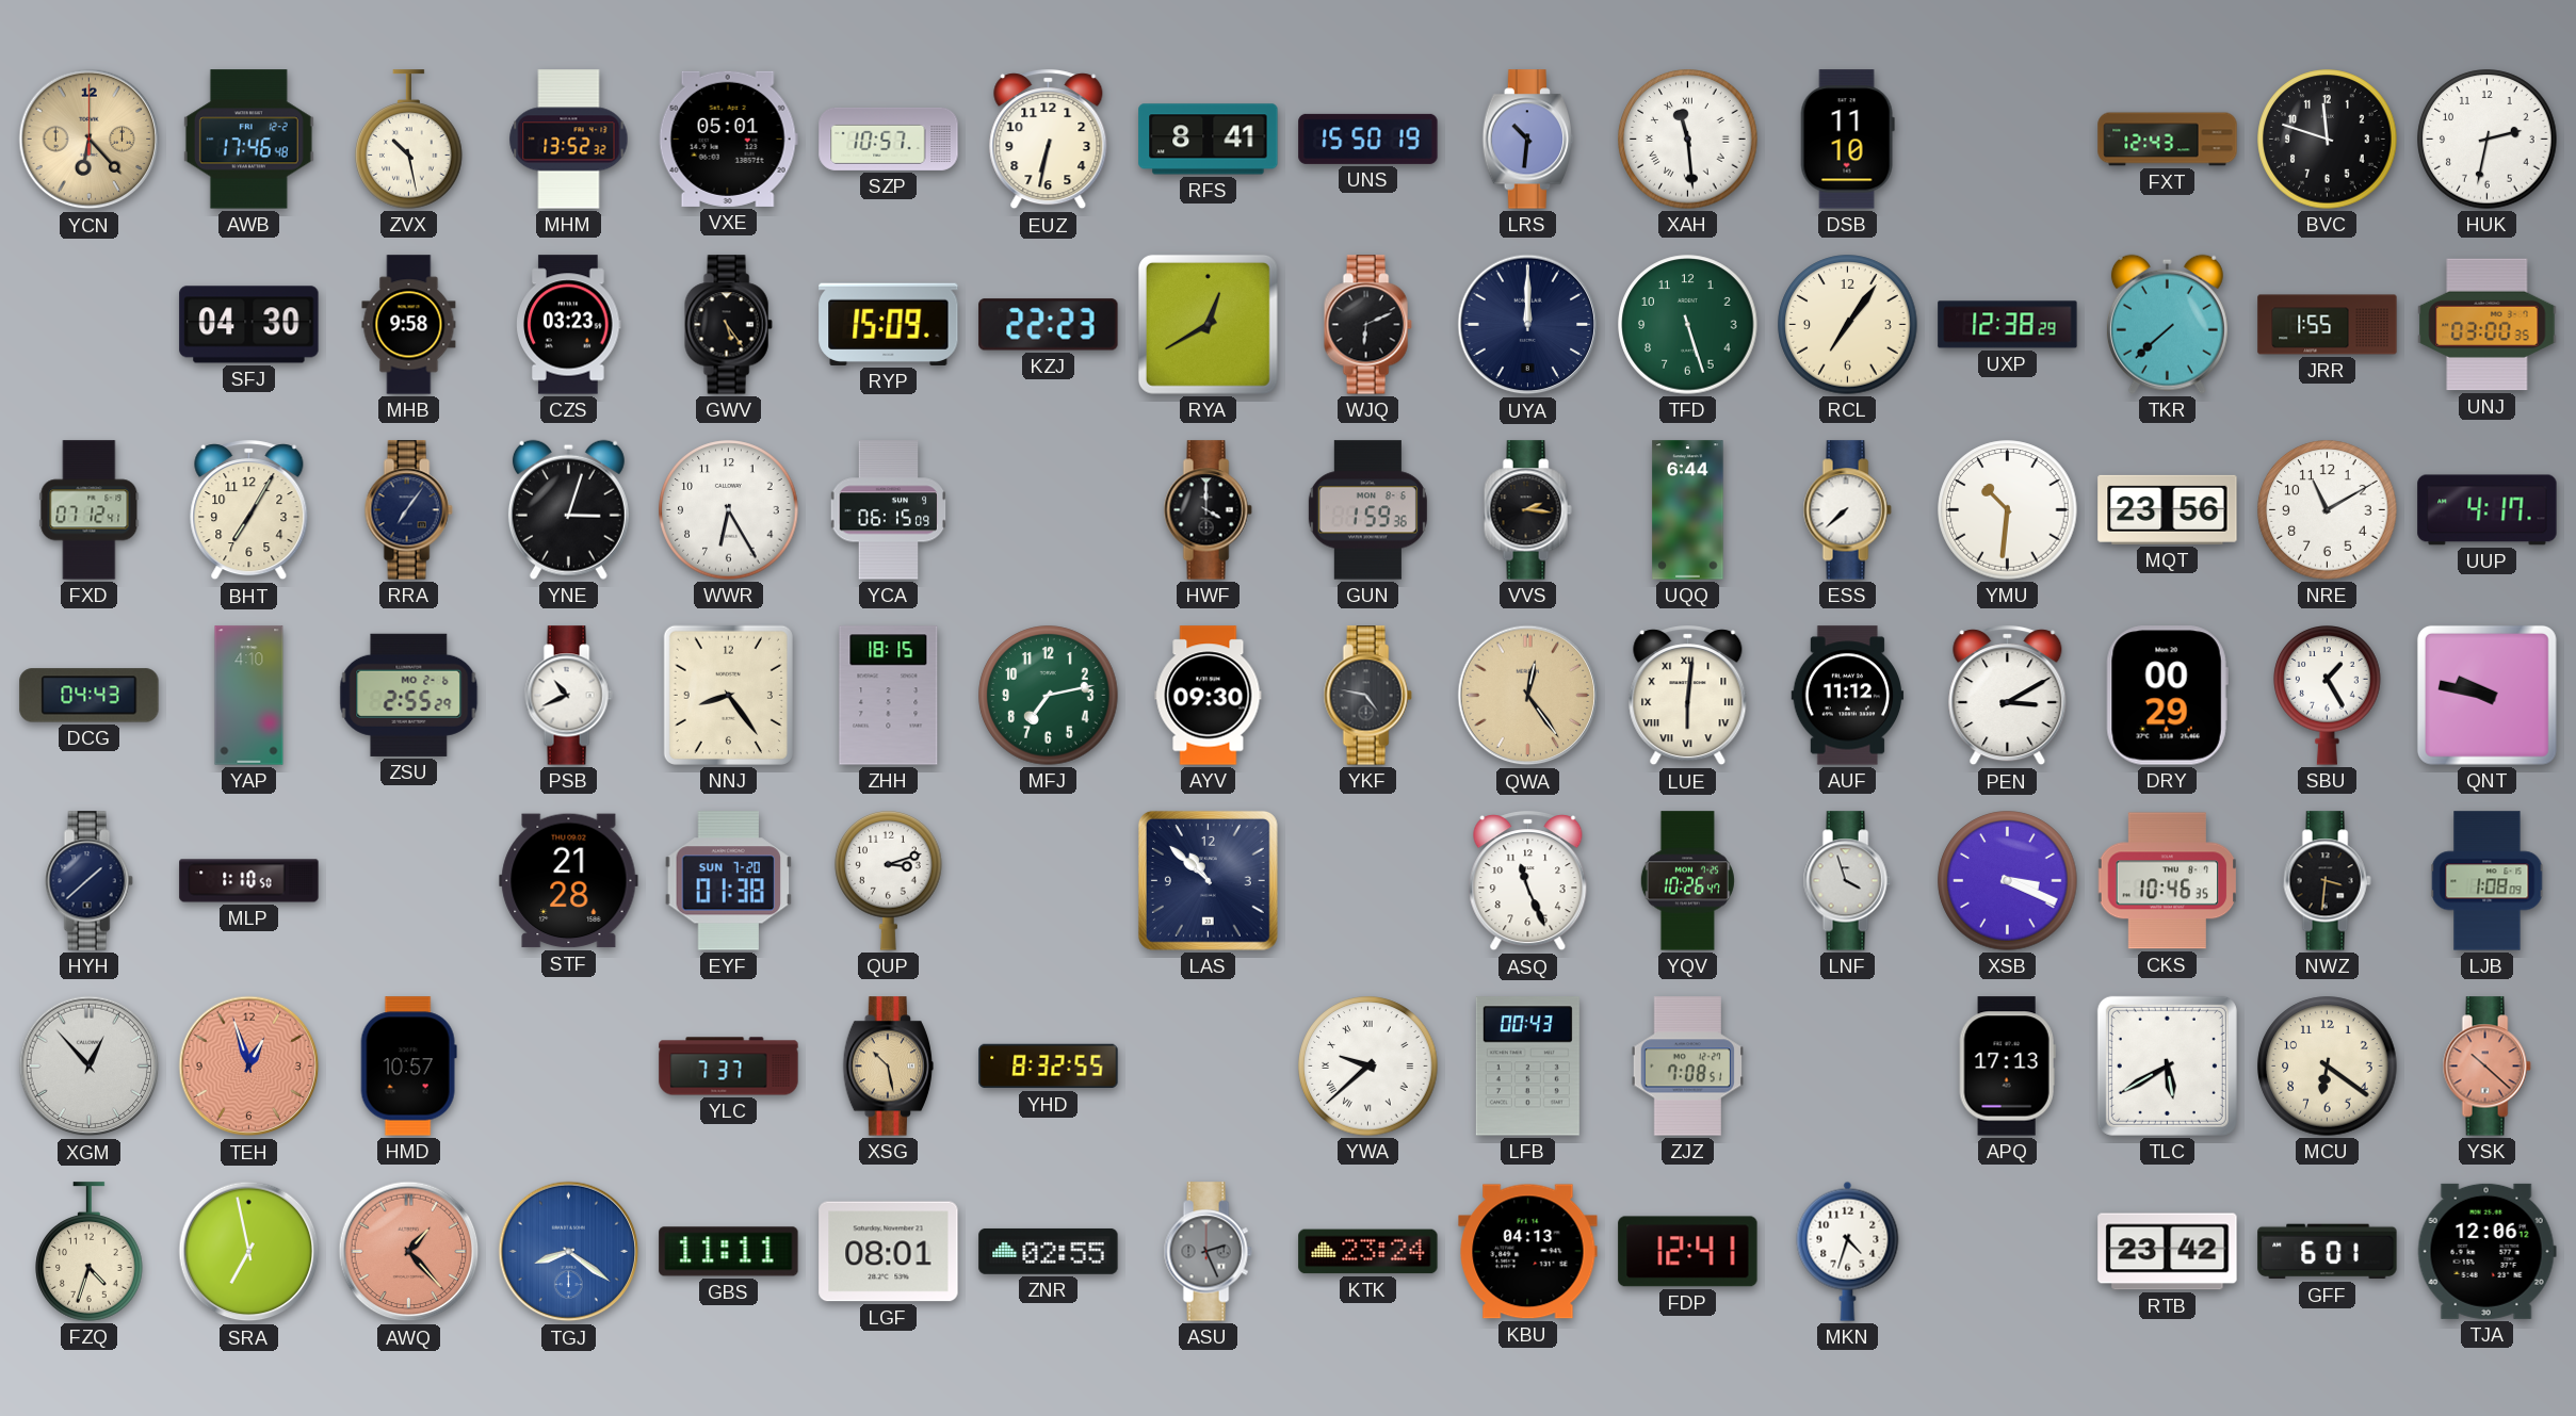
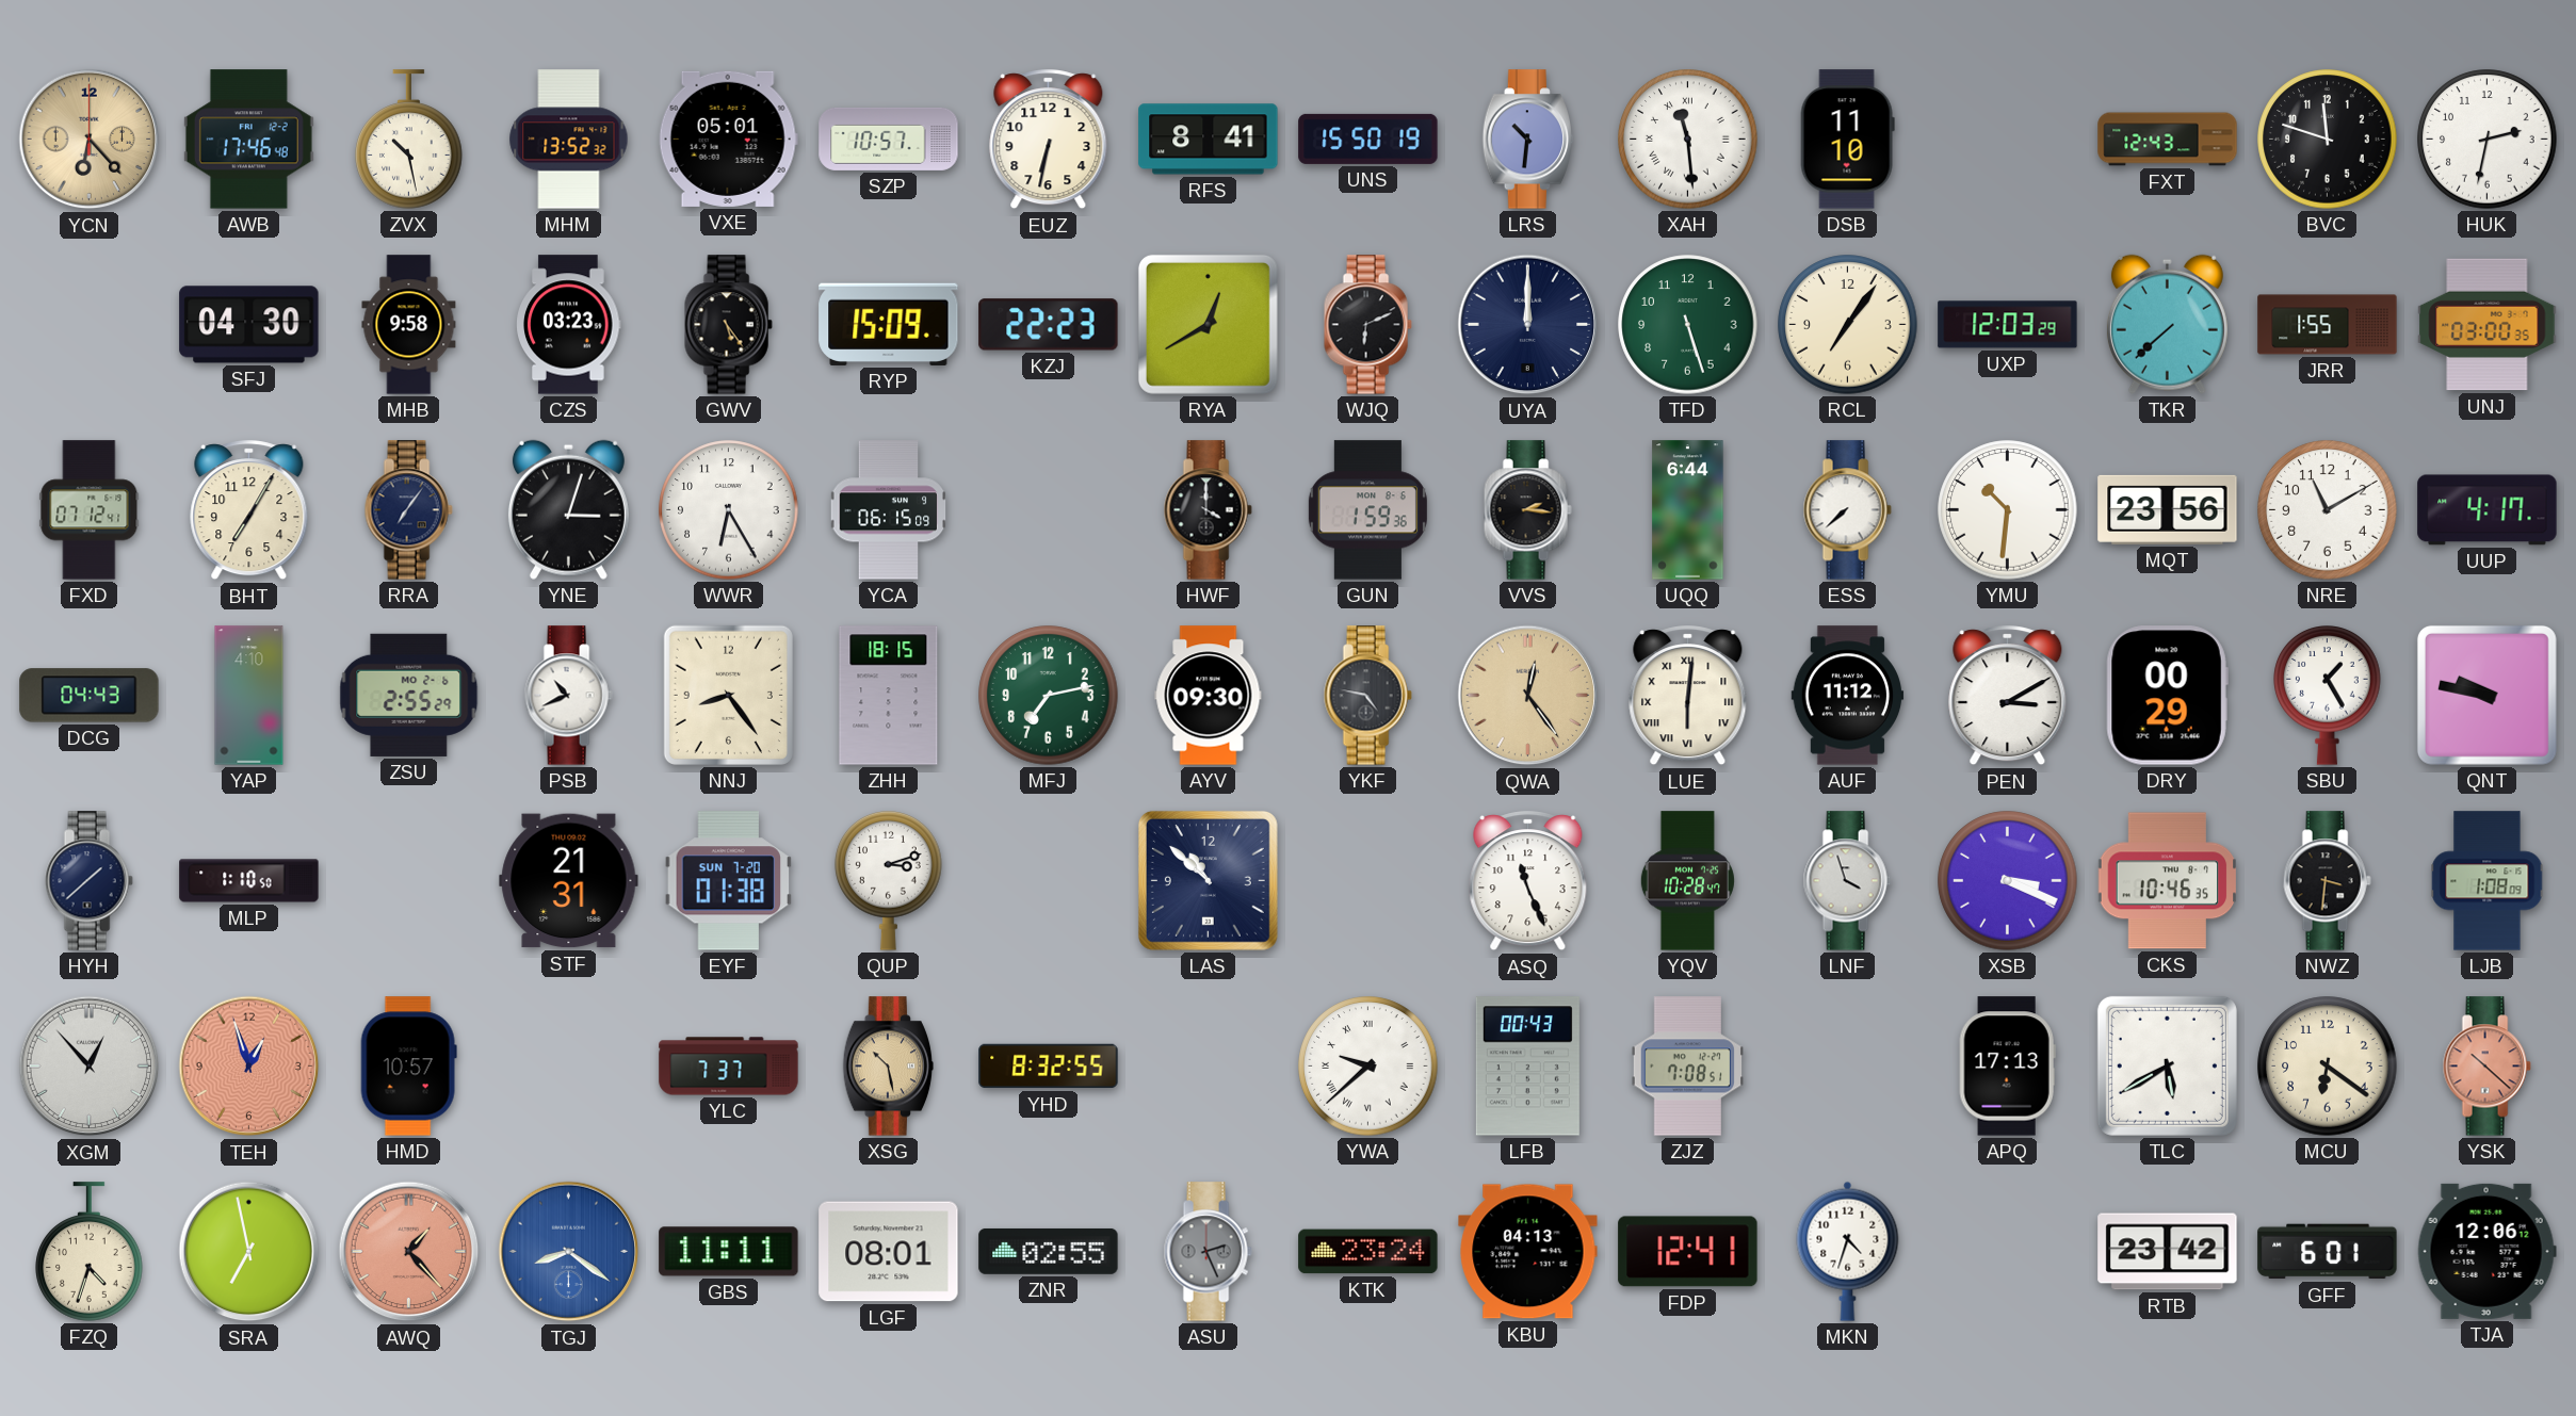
UXP: 12:38 -> 12:03
STF: 21:28 -> 21:31
YQV: 10:26 -> 10:28
